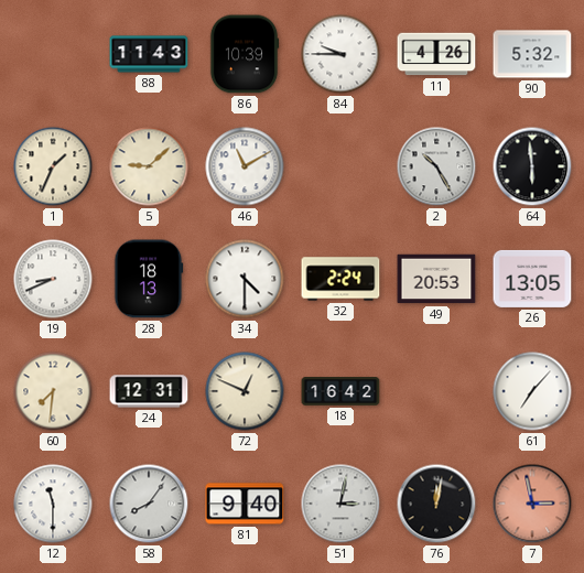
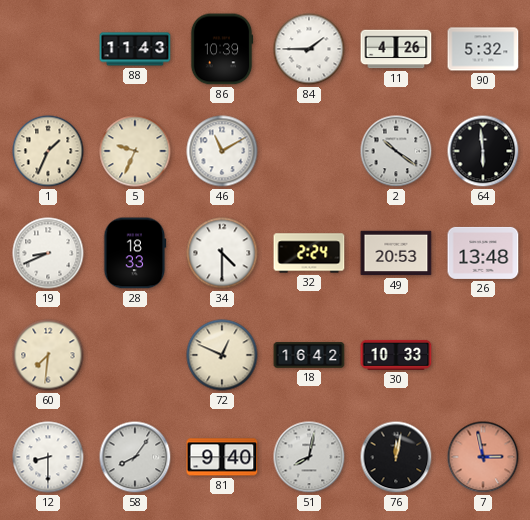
84: 9:45 -> 1:45
5: 9:08 -> 9:34
2: 10:25 -> 10:21
28: 18:13 -> 18:33
26: 13:05 -> 13:48
24: 12:31 -> none
30: none -> 10:33
61: 7:07 -> none
12: 11:30 -> 8:30
51: 3:02 -> 8:02
